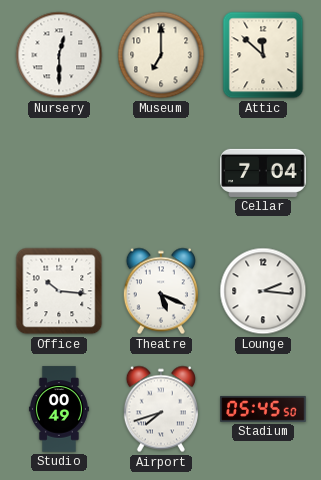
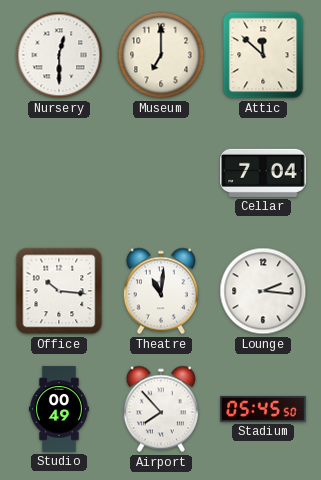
Theatre: 5:19 -> 11:01
Airport: 7:42 -> 7:53
